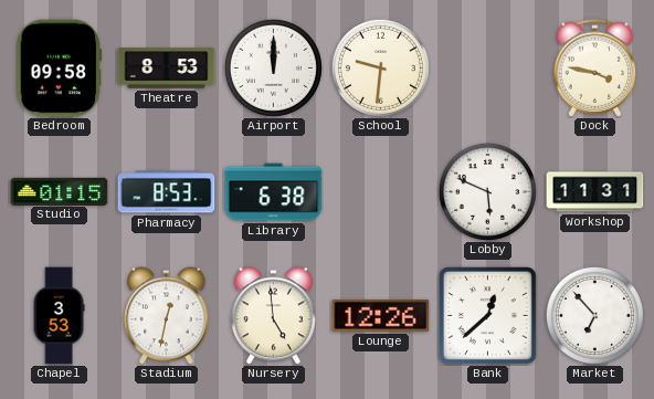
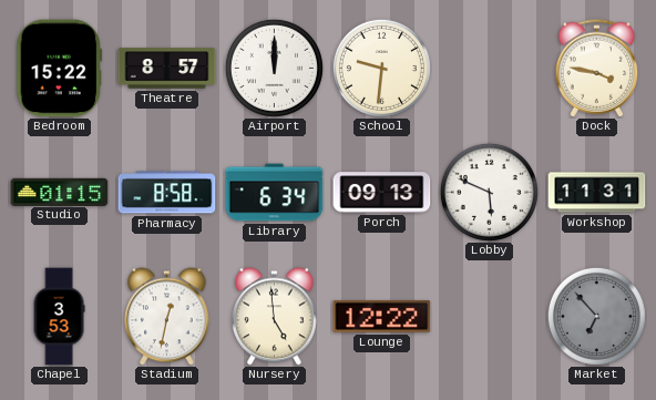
Bedroom: 09:58 -> 15:22
Theatre: 8:53 -> 8:57
Pharmacy: 8:53 -> 8:58
Library: 6:38 -> 6:34
Porch: none -> 09:13
Lounge: 12:26 -> 12:22
Bank: 12:38 -> none
Market dial: white -> grey
